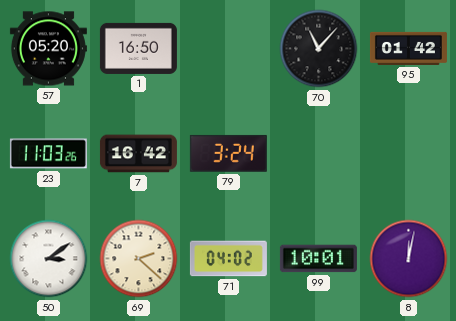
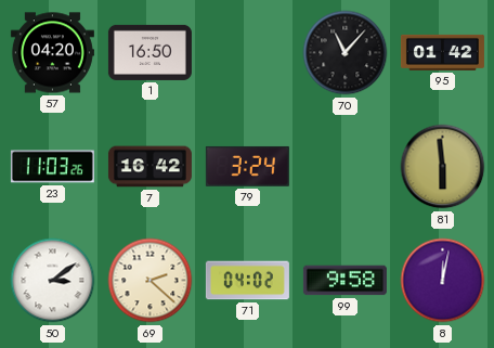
57: 05:20 -> 04:20
81: none -> 5:59
99: 10:01 -> 9:58
